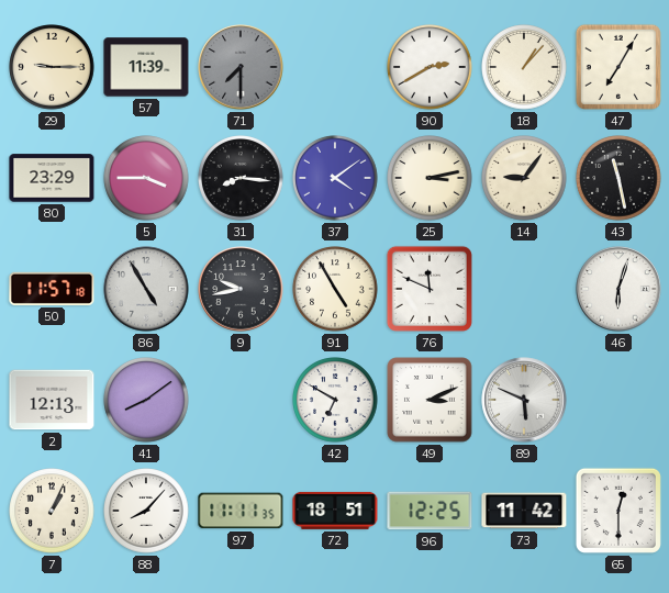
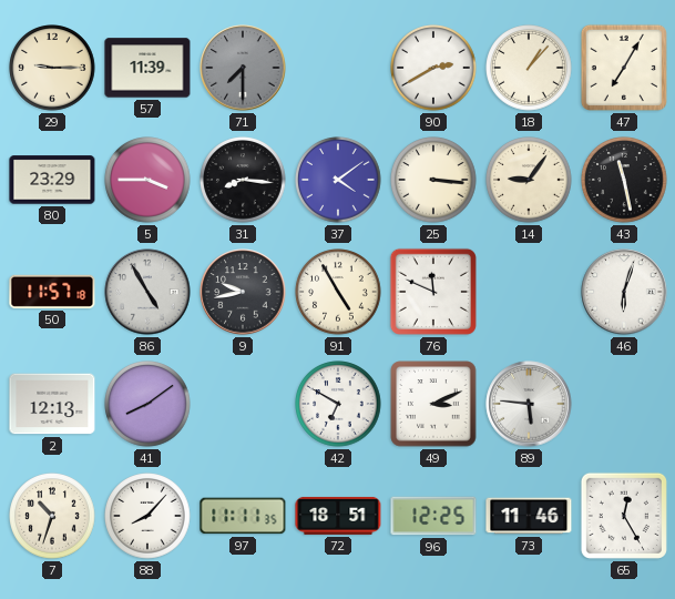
25: 3:13 -> 3:16
89: 5:49 -> 5:46
7: 1:04 -> 10:33
73: 11:42 -> 11:46
65: 12:30 -> 12:25
